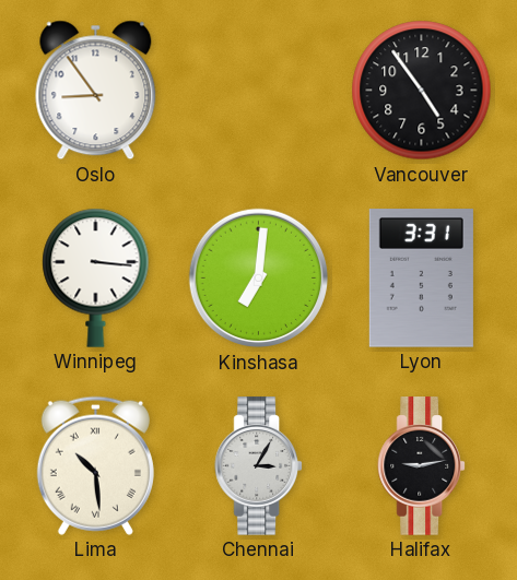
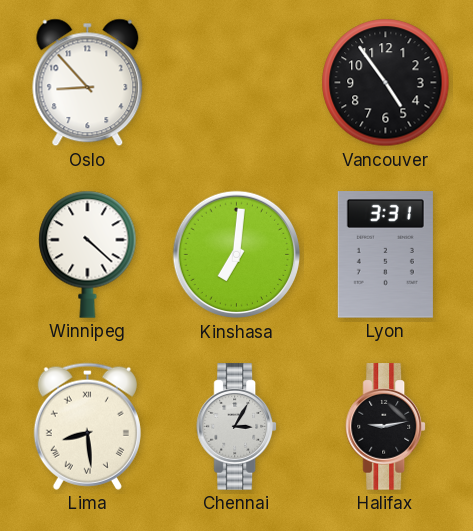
Oslo: 8:54 -> 8:53
Winnipeg: 3:16 -> 4:22
Lima: 10:29 -> 8:29
